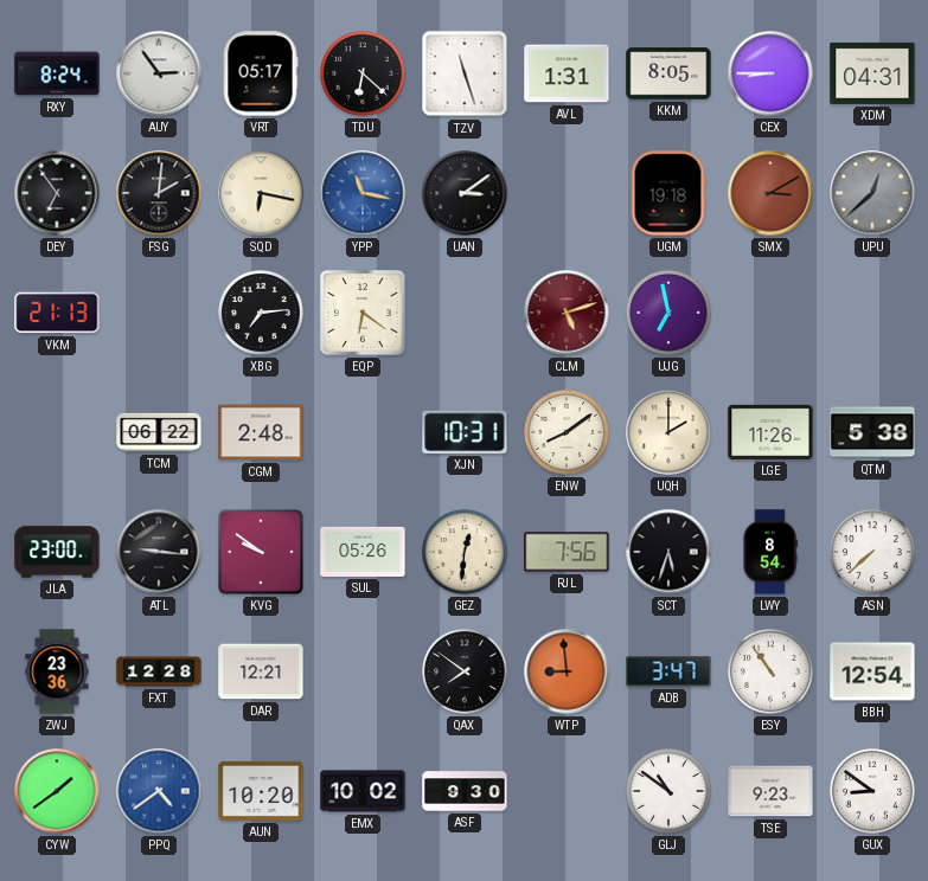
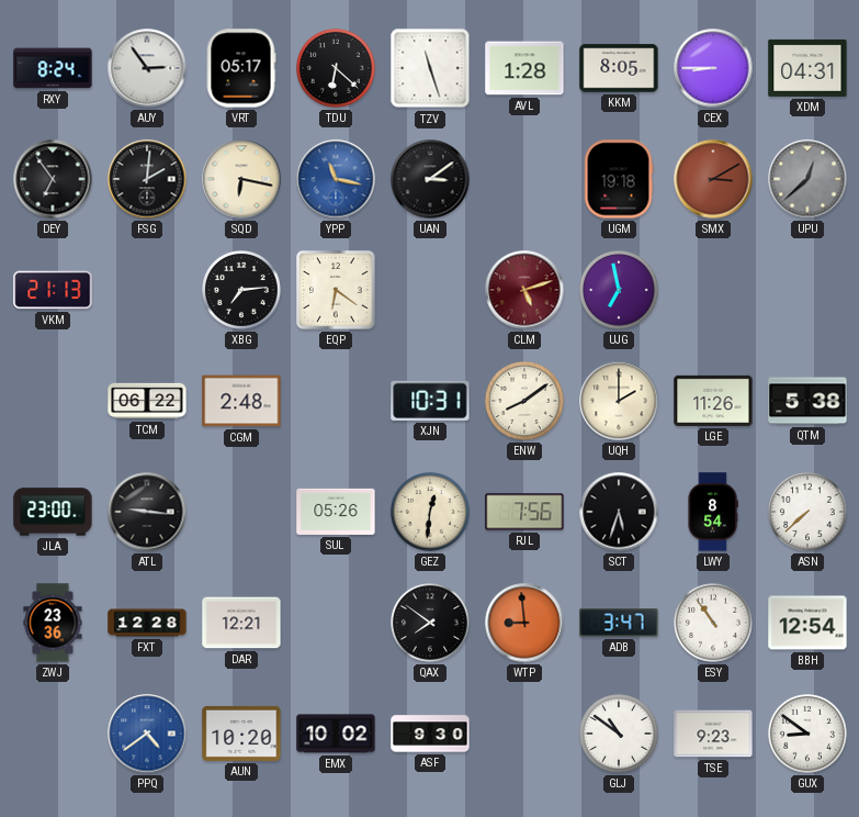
AVL: 1:31 -> 1:28
KVG: 9:51 -> none
CYW: 1:39 -> none
